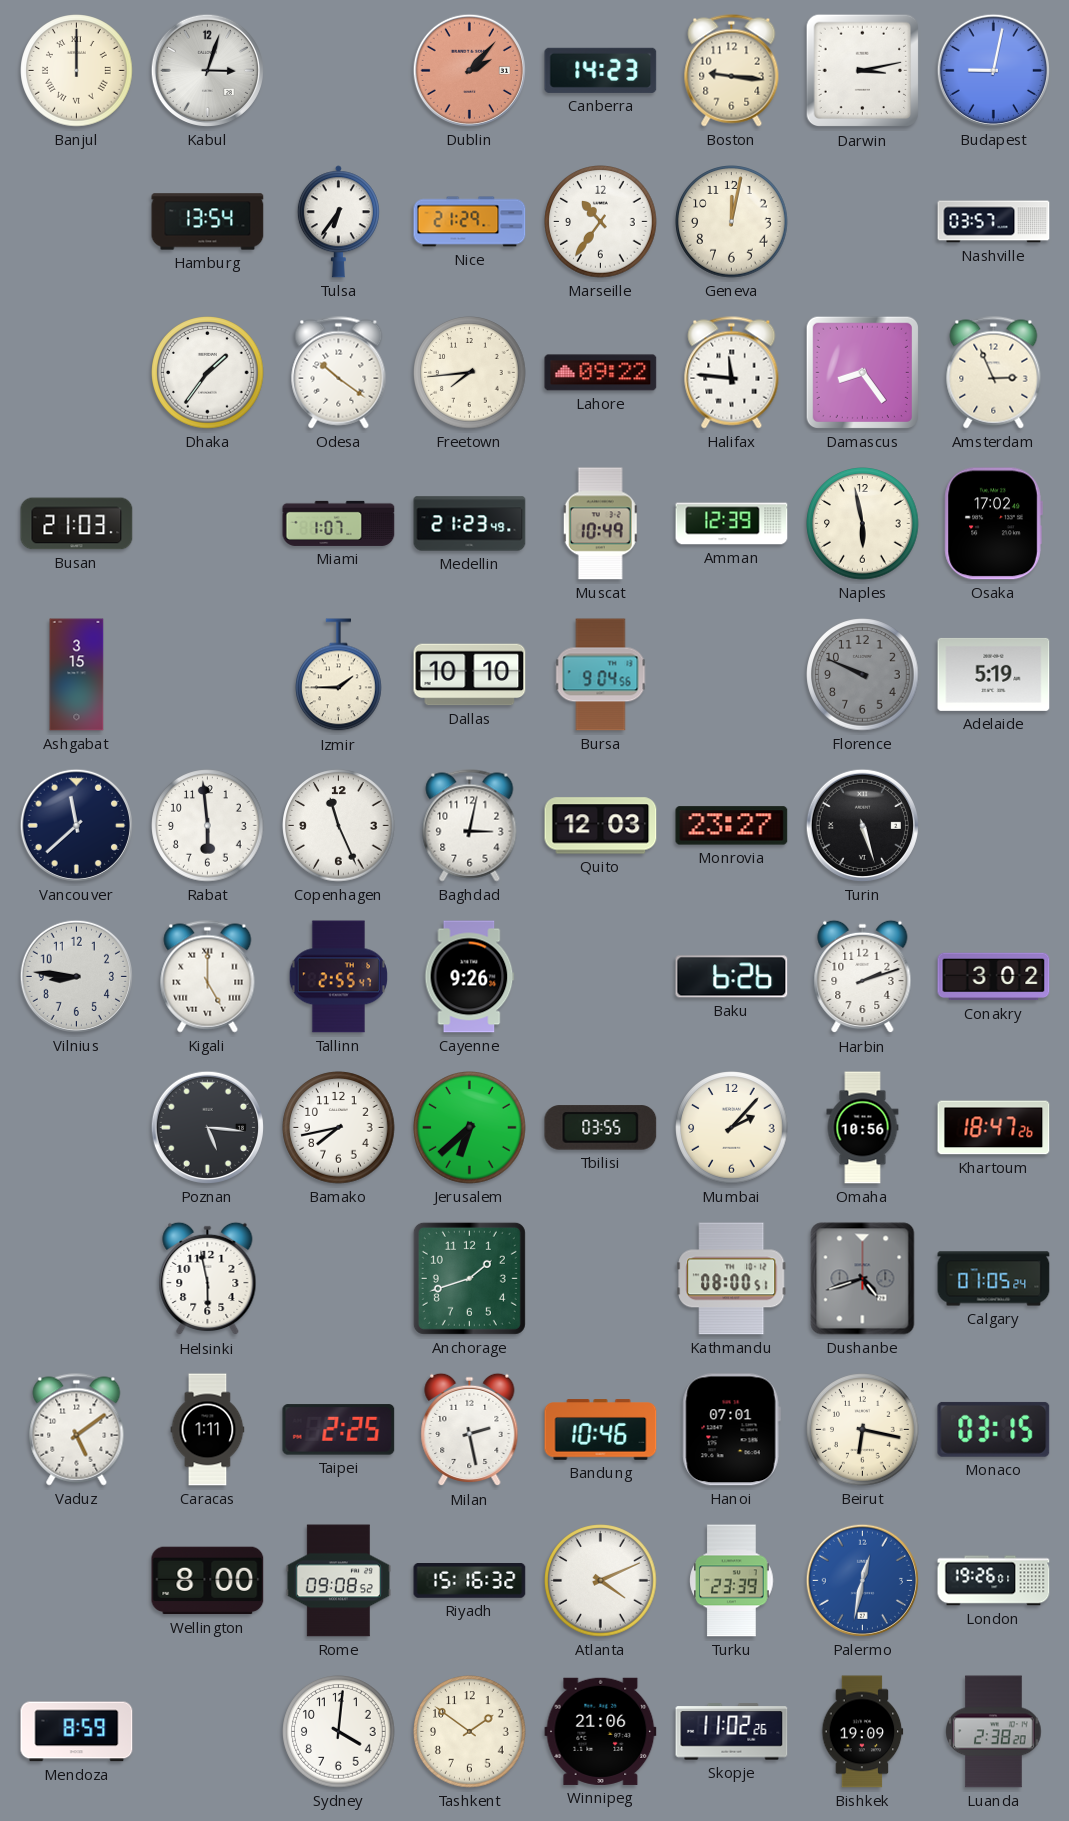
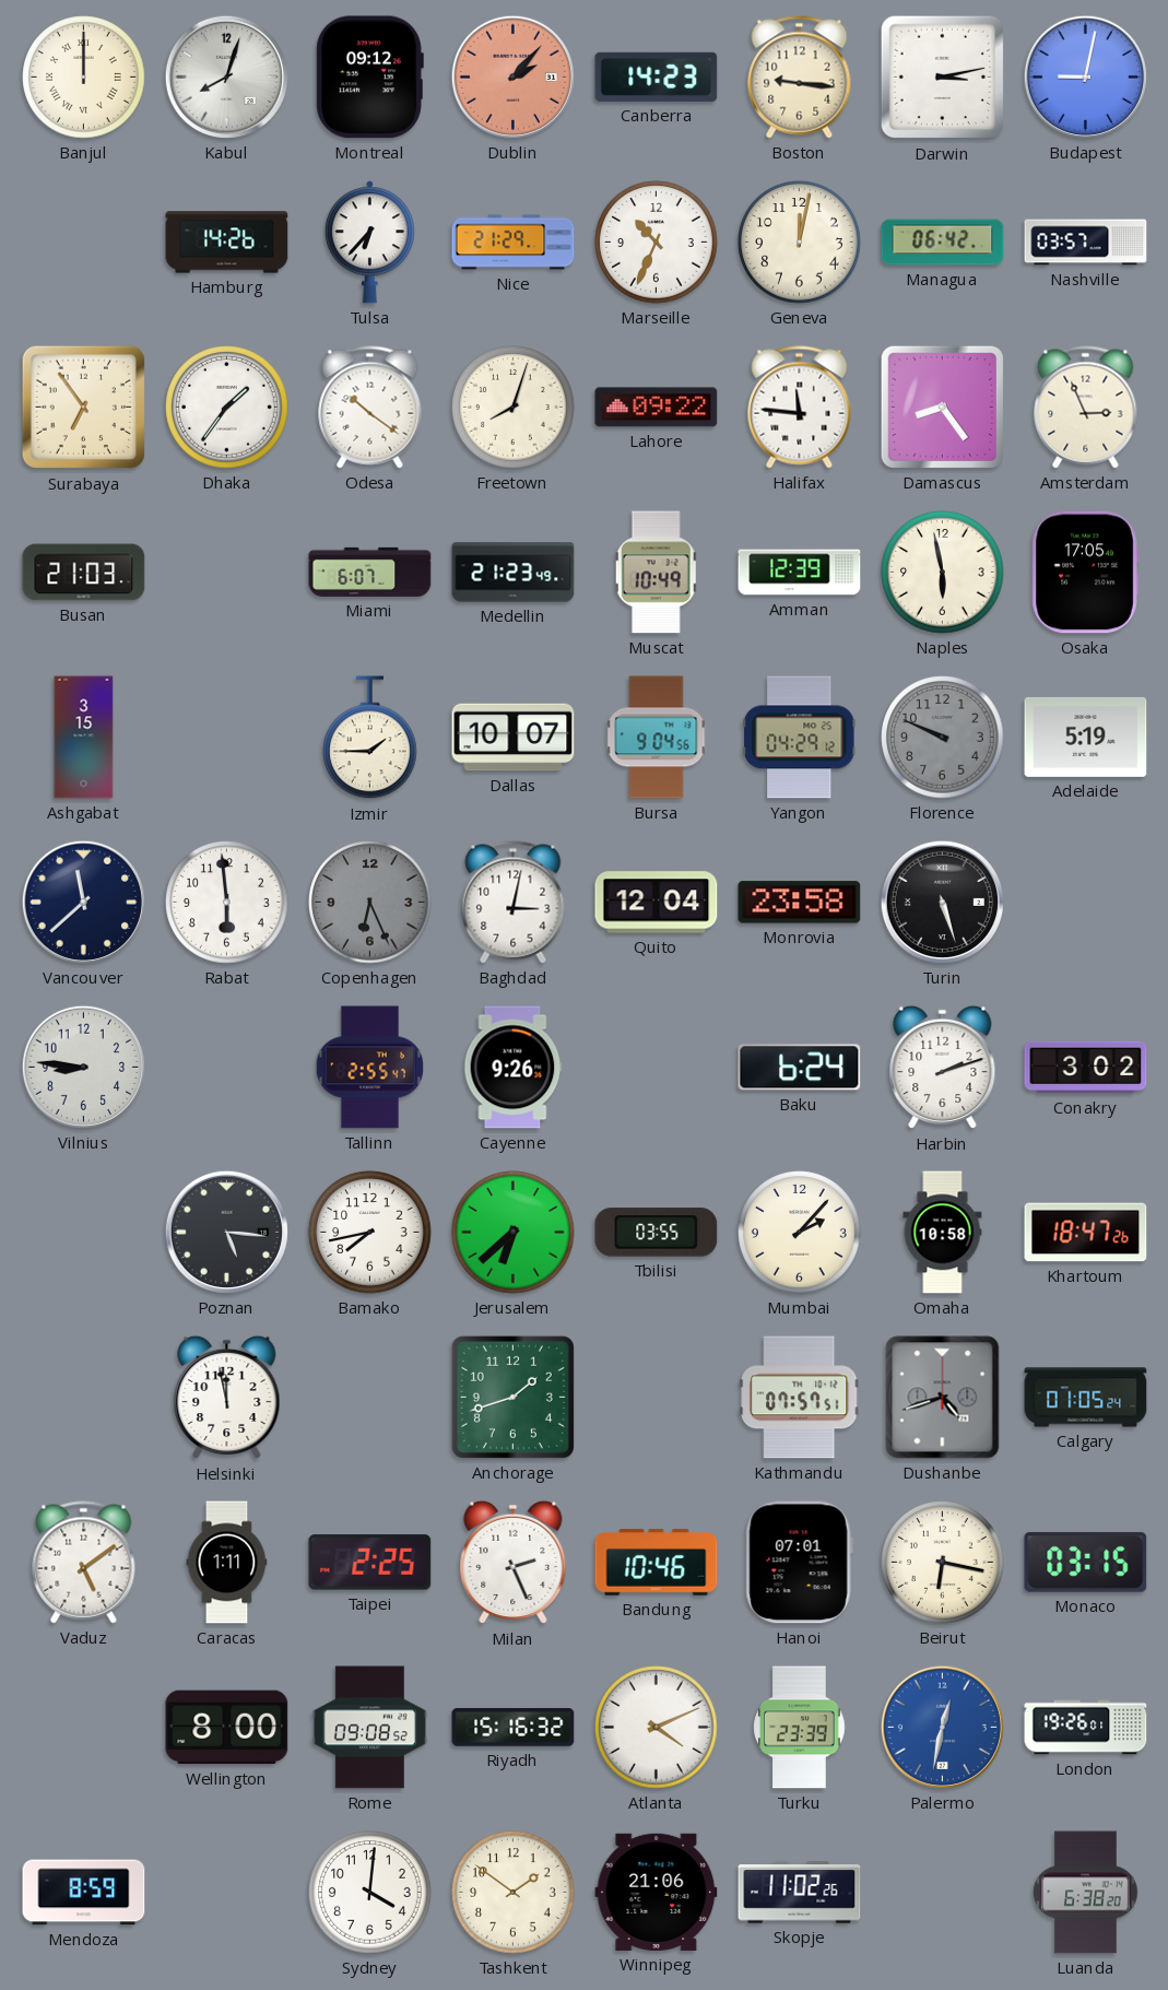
Kabul: 3:03 -> 8:03
Montreal: none -> 09:12
Hamburg: 13:54 -> 14:26
Tulsa: 6:36 -> 6:37
Marseille: 10:36 -> 10:34
Managua: none -> 06:42
Surabaya: none -> 6:54
Freetown: 7:44 -> 8:03
Miami: 1:07 -> 6:07
Osaka: 17:02 -> 17:05
Dallas: 10:10 -> 10:07
Yangon: none -> 04:29
Copenhagen: 11:26 -> 6:26
Copenhagen dial: white -> grey
Quito: 12:03 -> 12:04
Monrovia: 23:27 -> 23:58
Kigali: 5:00 -> none
Baku: 6:26 -> 6:24
Omaha: 10:56 -> 10:58
Helsinki: 5:58 -> 11:58
Kathmandu: 08:00 -> 07:57
Milan: 2:28 -> 2:26
Bishkek: 19:09 -> none
Luanda: 2:38 -> 6:38
